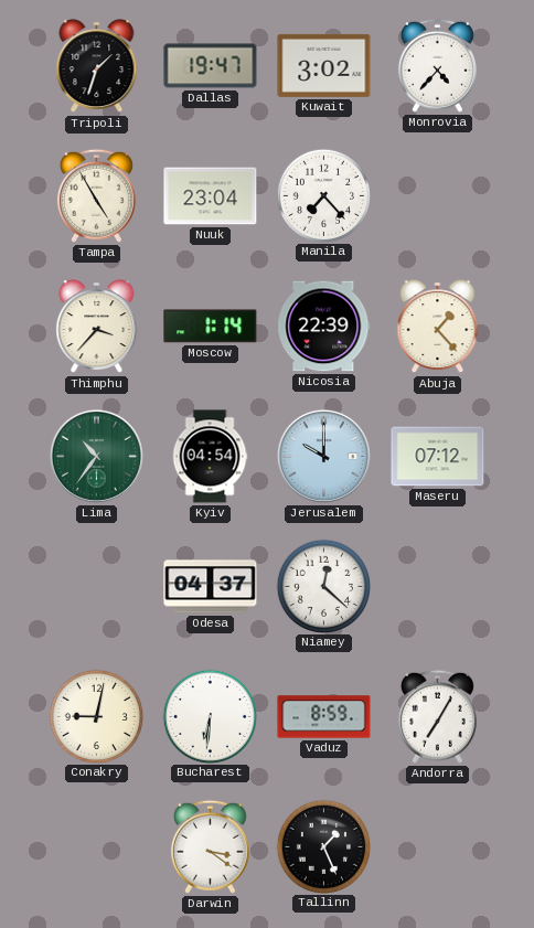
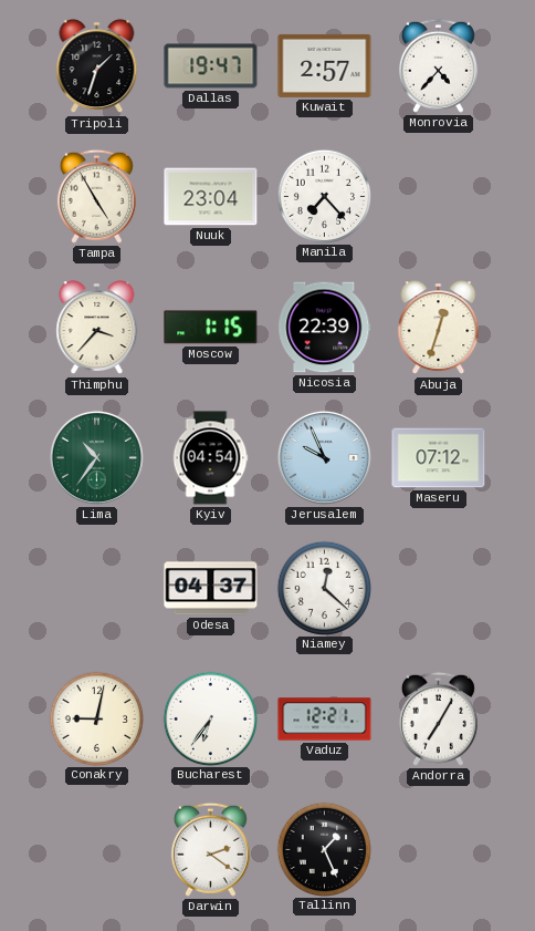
Kuwait: 3:02 -> 2:57
Moscow: 1:14 -> 1:15
Abuja: 1:23 -> 12:33
Jerusalem: 10:00 -> 9:56
Bucharest: 6:31 -> 6:36
Vaduz: 8:59 -> 12:21
Darwin: 3:21 -> 2:21
